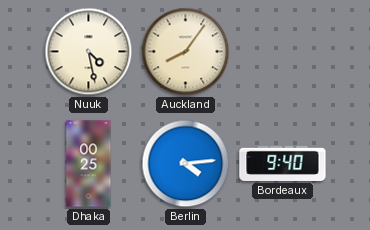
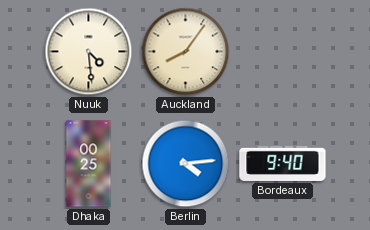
Nuuk: 4:28 -> 4:29
